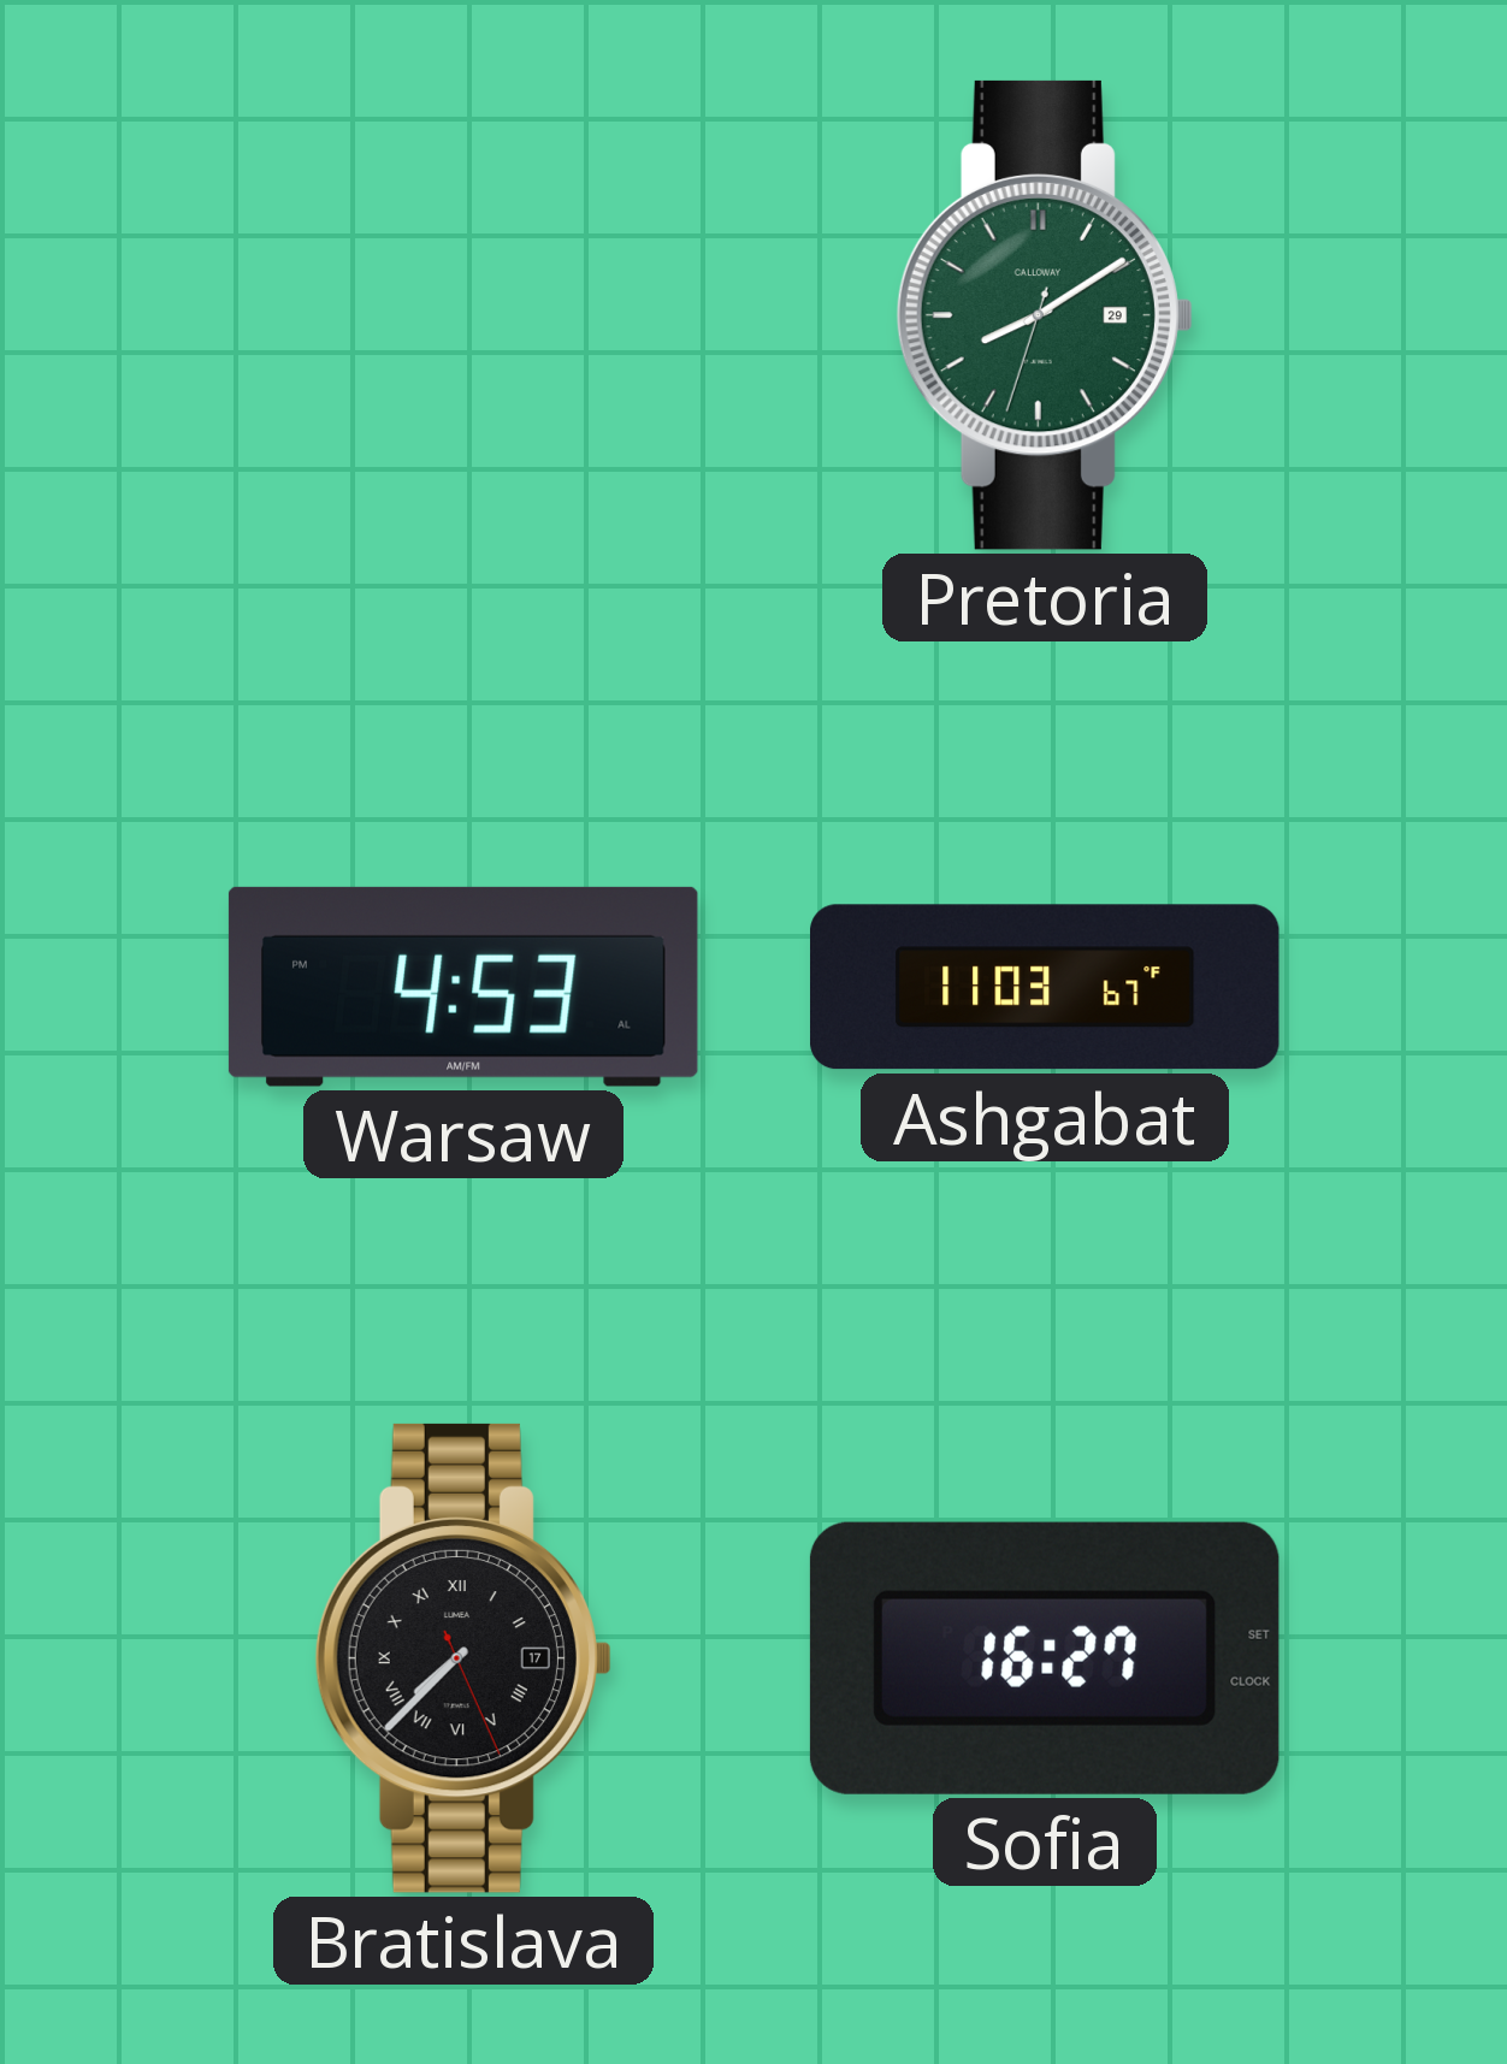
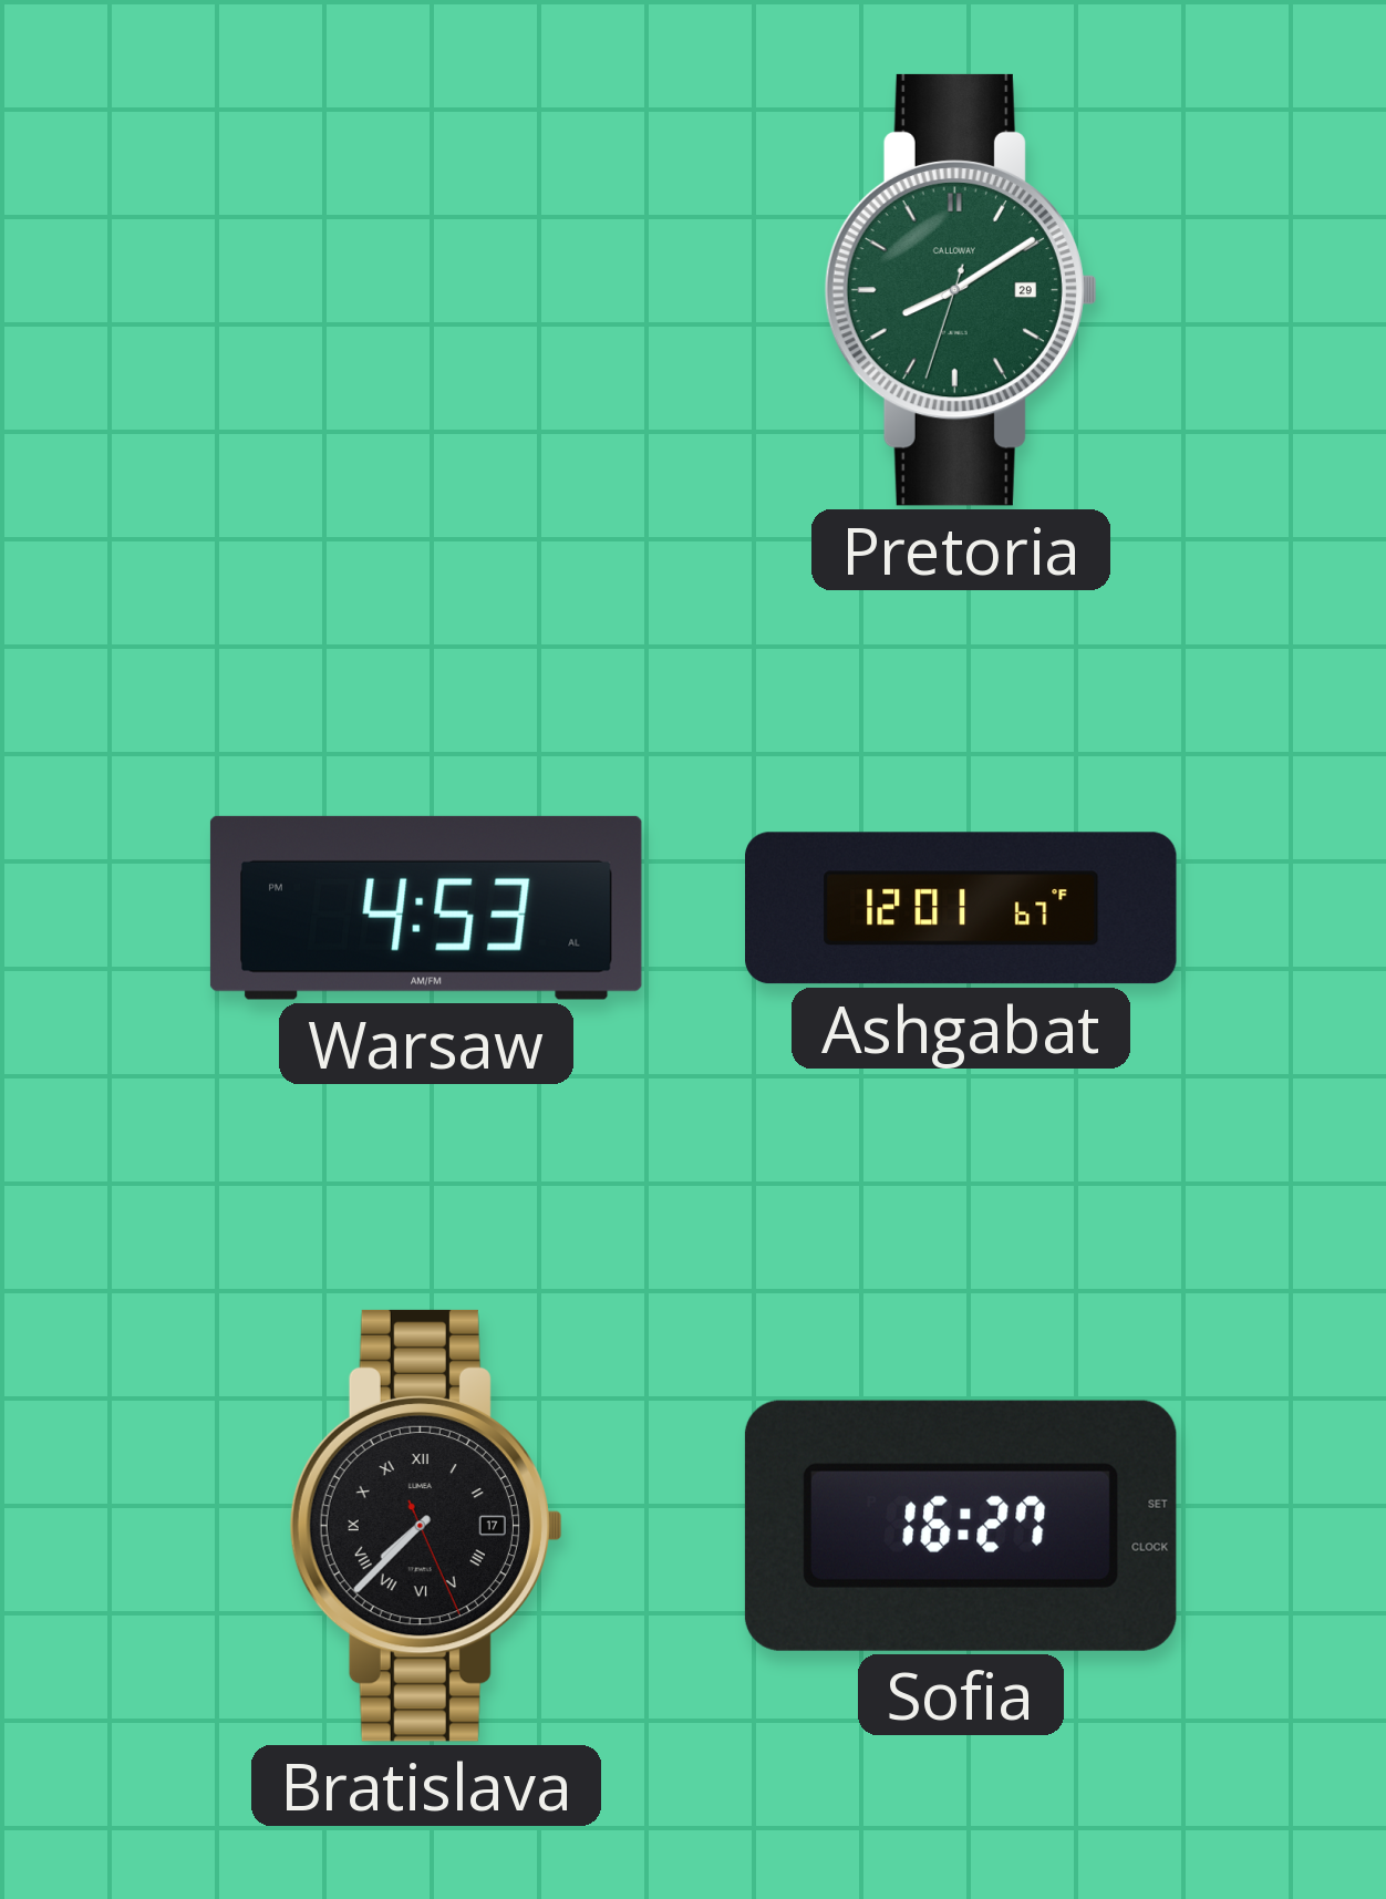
Ashgabat: 11:03 -> 12:01
